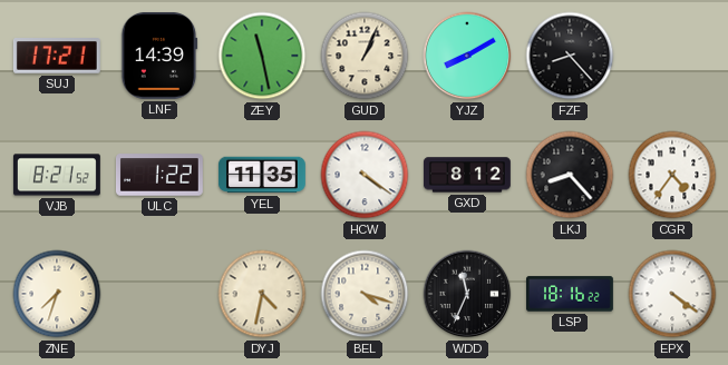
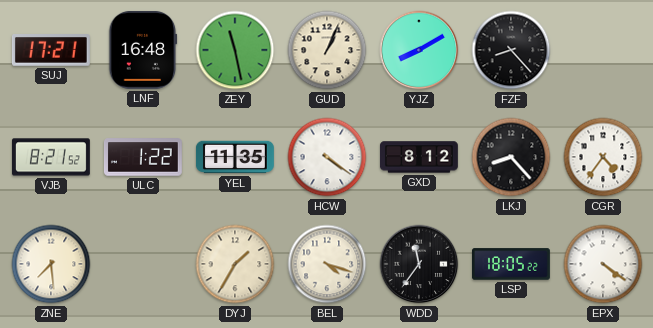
LNF: 14:39 -> 16:48
ZNE: 7:33 -> 7:29
DYJ: 4:32 -> 1:35
WDD: 11:34 -> 11:36
LSP: 18:16 -> 18:05
